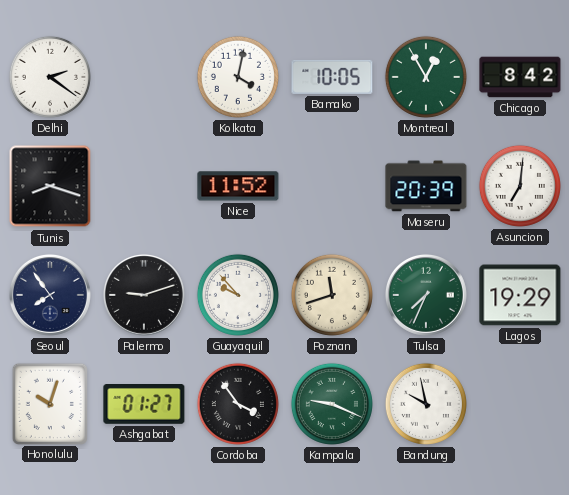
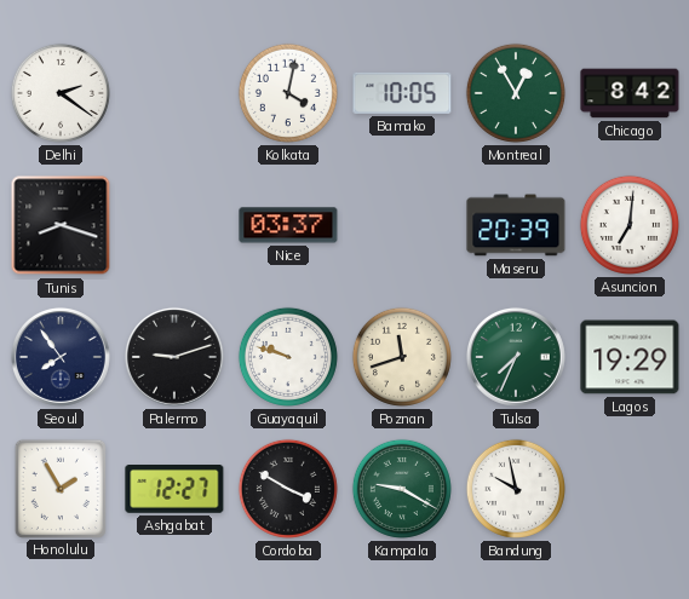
Nice: 11:52 -> 03:37
Guayaquil: 9:53 -> 9:48
Honolulu: 10:03 -> 1:55
Ashgabat: 01:27 -> 12:27
Cordoba: 3:54 -> 3:50
Kampala: 9:19 -> 9:20
